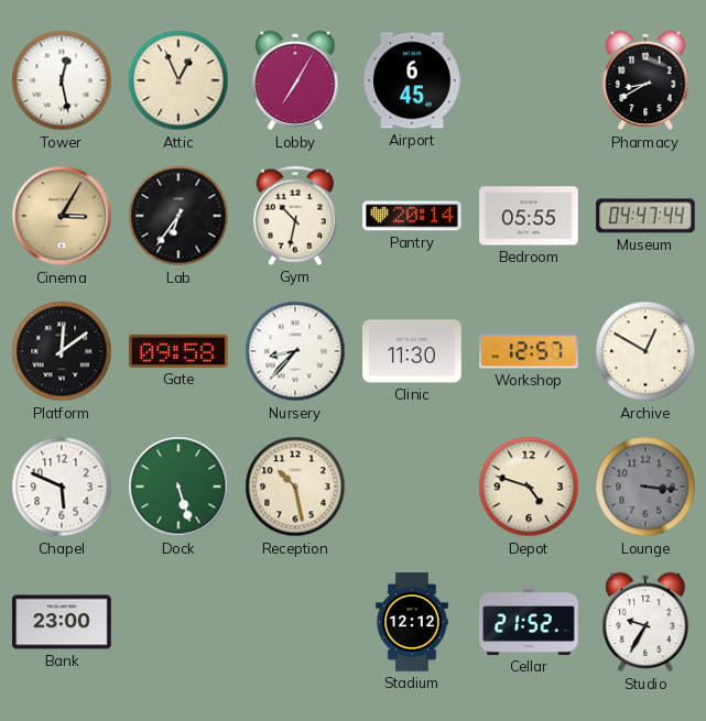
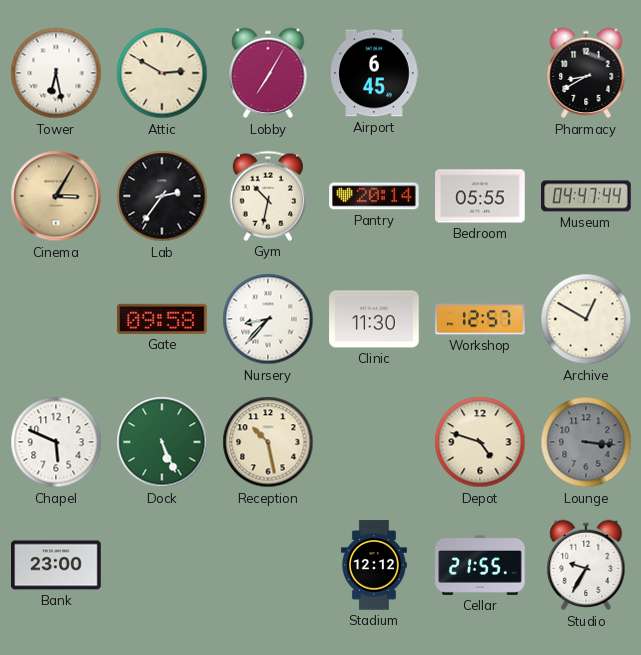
Tower: 12:28 -> 6:28
Attic: 12:56 -> 2:50
Lab: 6:36 -> 2:36
Platform: 12:09 -> none
Dock: 5:27 -> 5:26
Cellar: 21:52 -> 21:55
